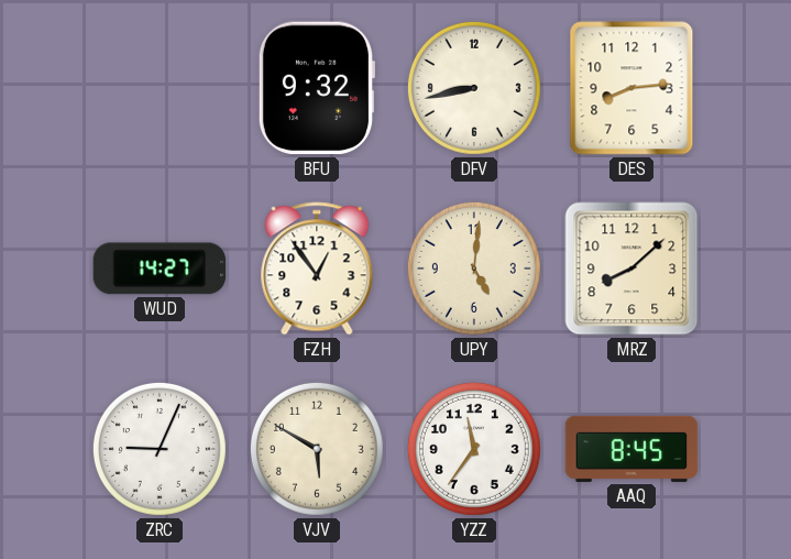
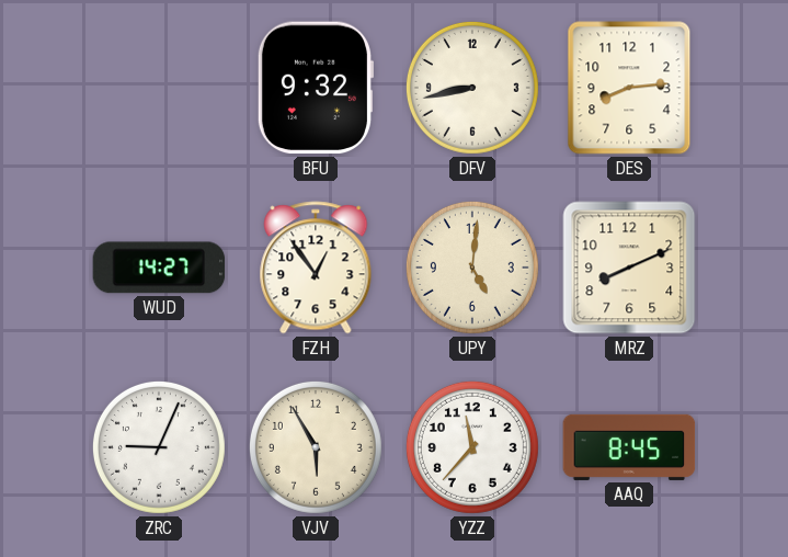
MRZ: 8:08 -> 8:11
VJV: 5:50 -> 5:55
YZZ: 11:36 -> 11:37
